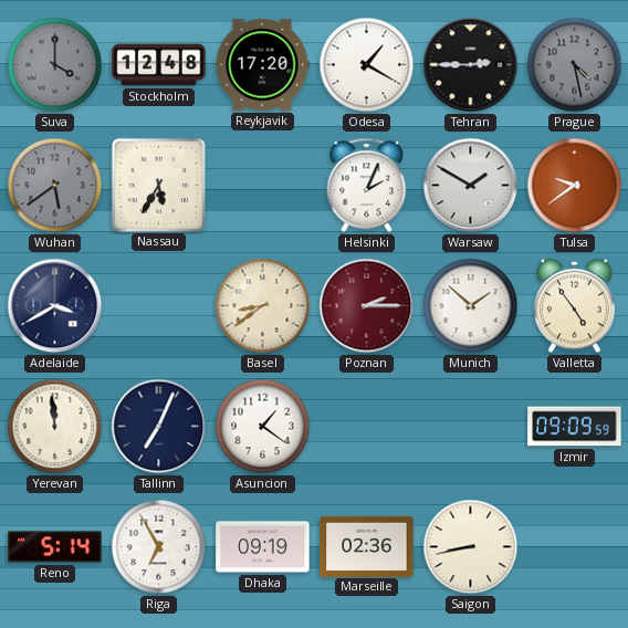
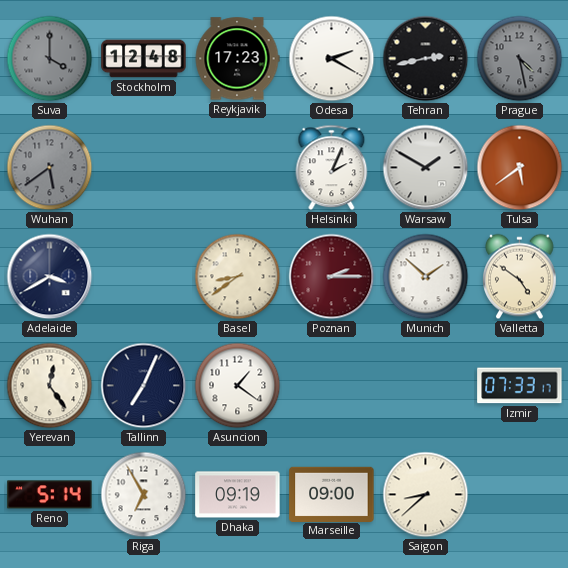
Reykjavik: 17:20 -> 17:23
Odesa: 1:20 -> 2:20
Tehran: 2:45 -> 2:43
Nassau: 5:35 -> none
Tulsa: 9:39 -> 5:39
Valletta: 4:54 -> 4:51
Yerevan: 11:59 -> 12:24
Izmir: 09:09 -> 07:33
Marseille: 02:36 -> 09:00
Saigon: 8:43 -> 8:38
